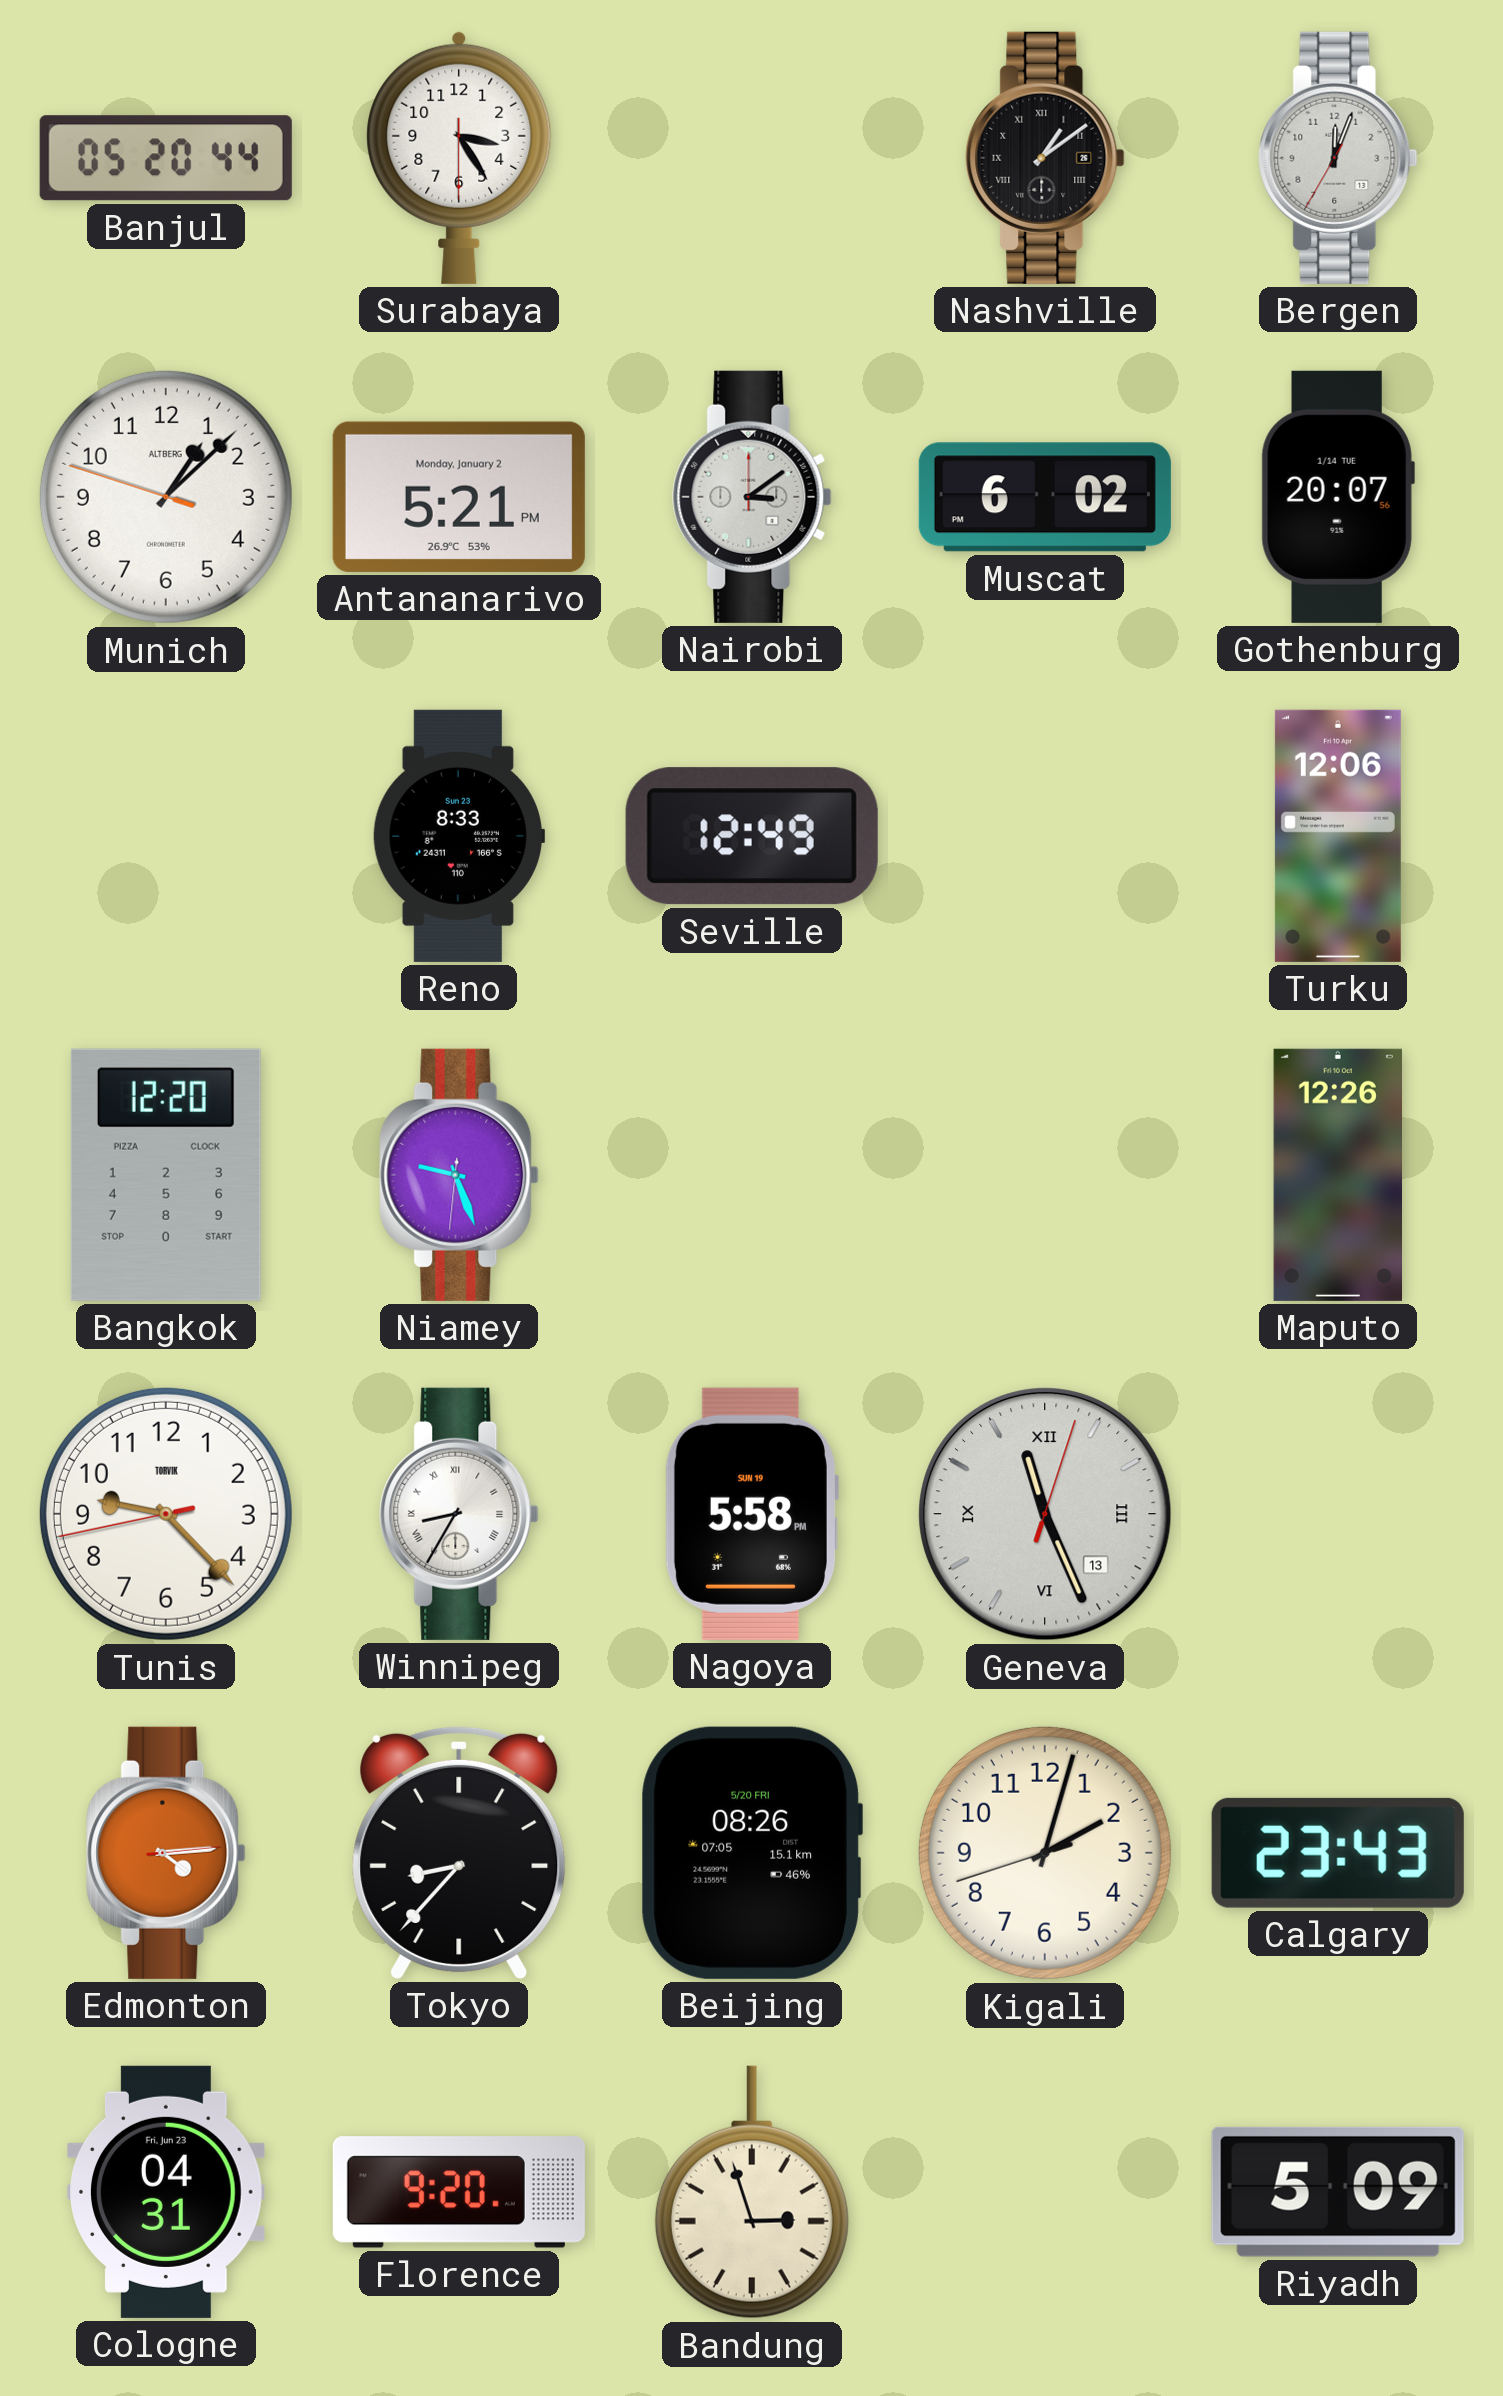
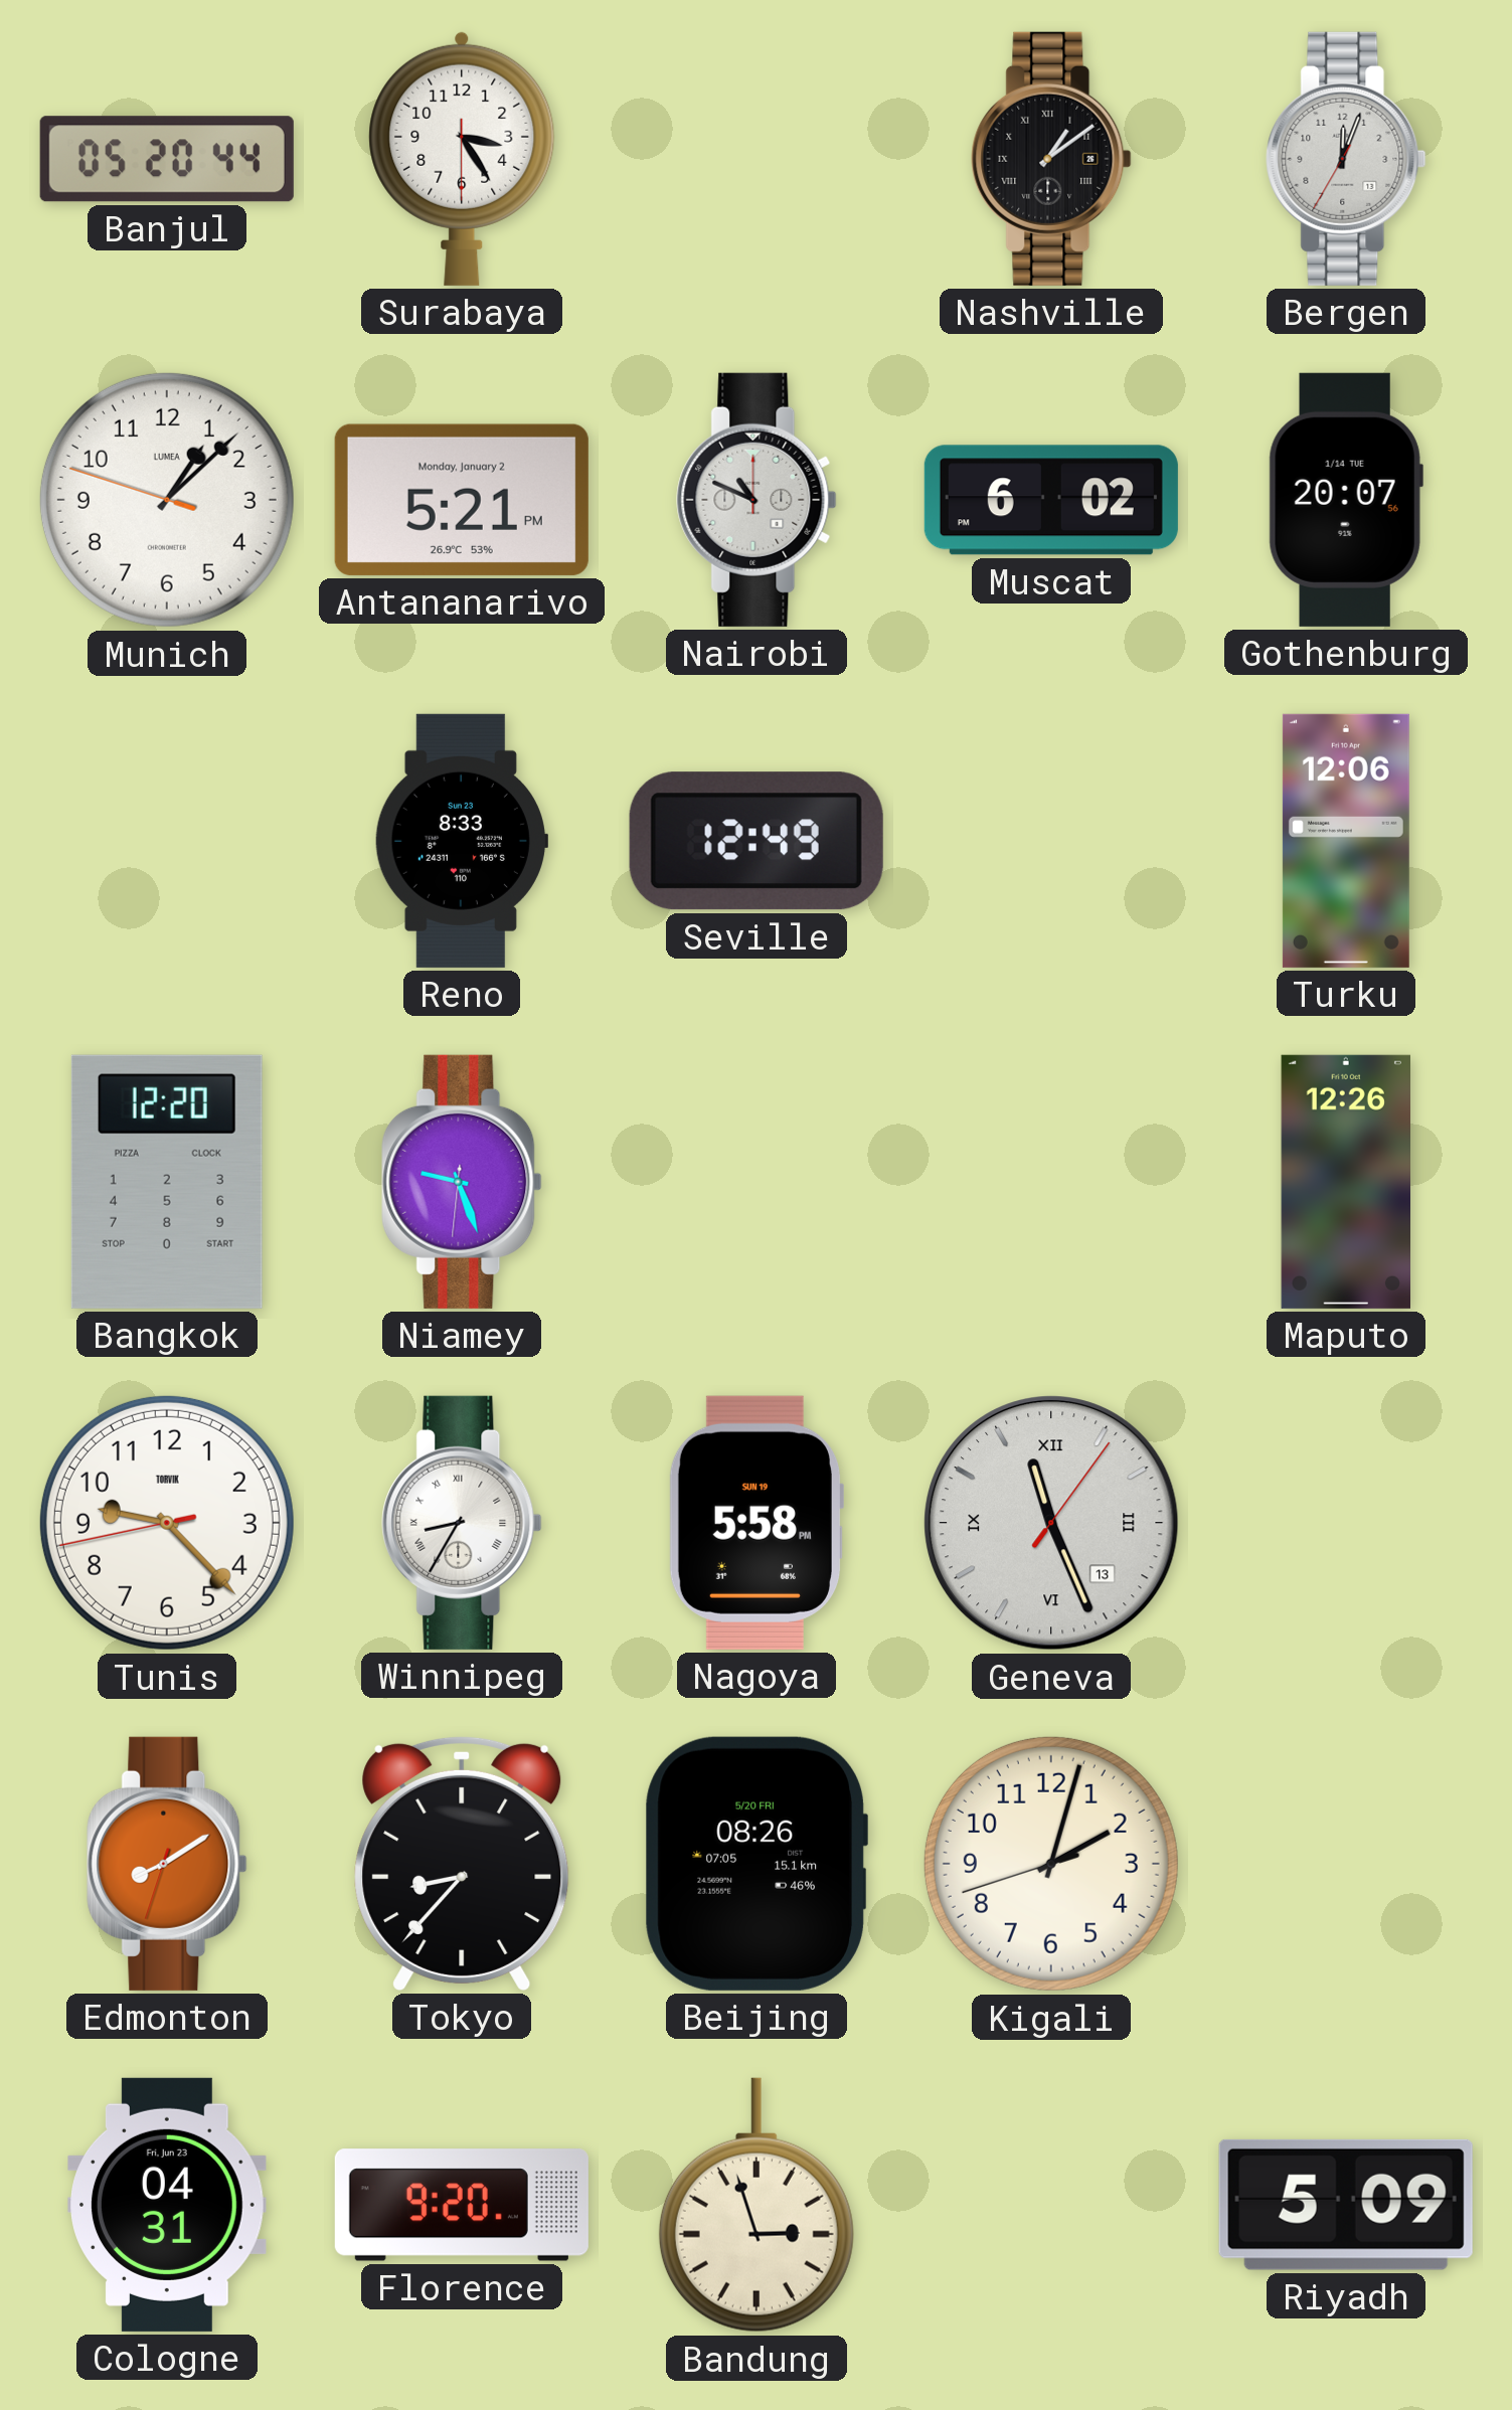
Munich brand: ALTBERG -> LUMEA
Nairobi: 3:09 -> 10:49
Geneva: 11:26:03 -> 11:26:06
Edmonton: 4:14 -> 8:09
Calgary: 23:43 -> none
